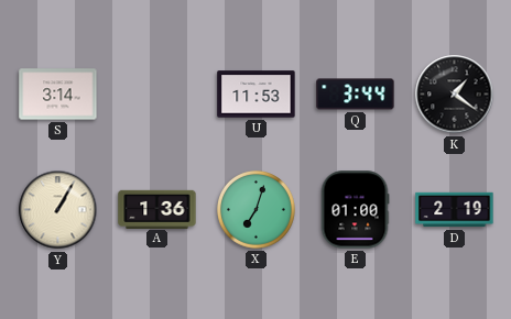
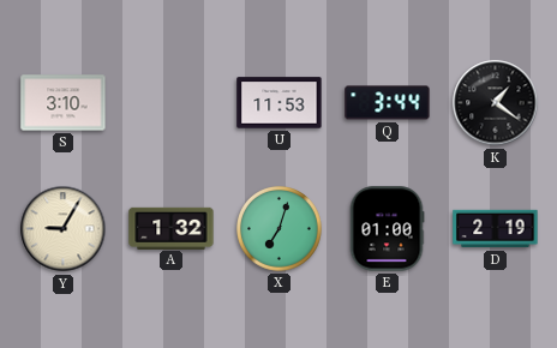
S: 3:14 -> 3:10
Y: 1:05 -> 9:05
A: 1:36 -> 1:32
